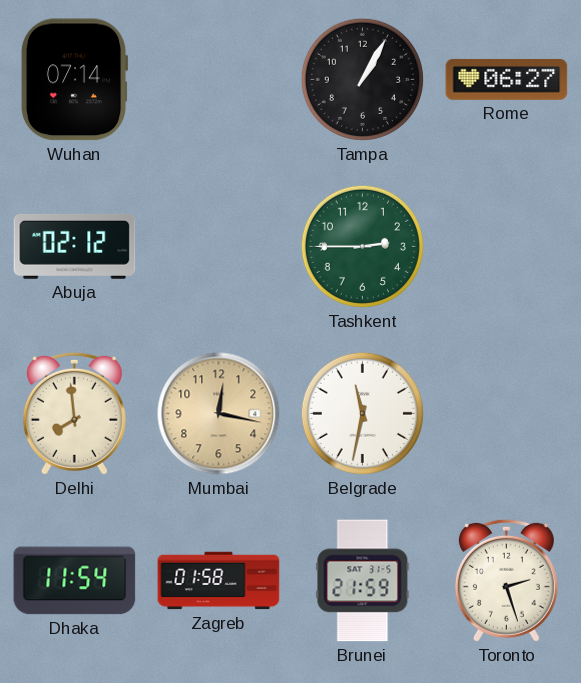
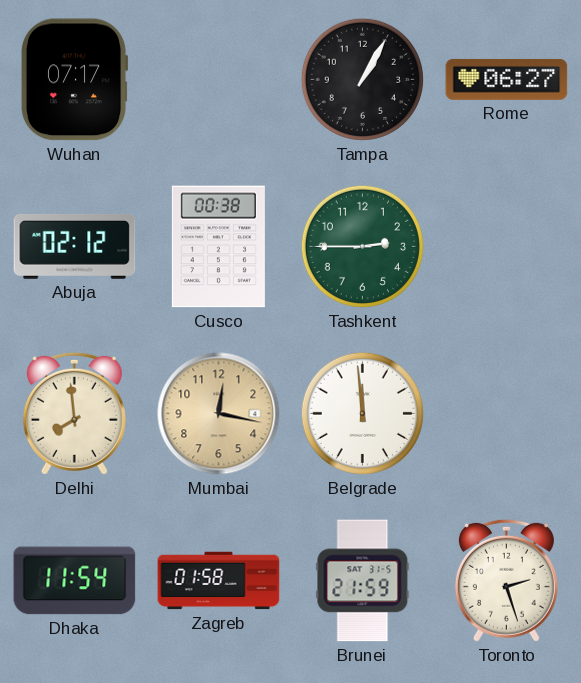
Wuhan: 07:14 -> 07:17
Cusco: none -> 00:38
Belgrade: 11:32 -> 11:59
